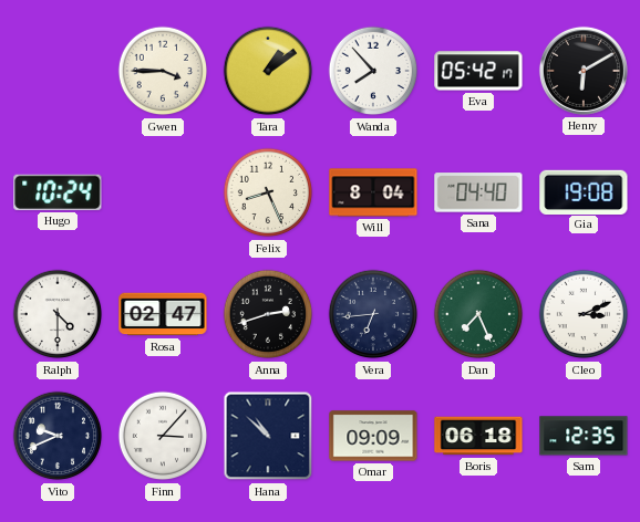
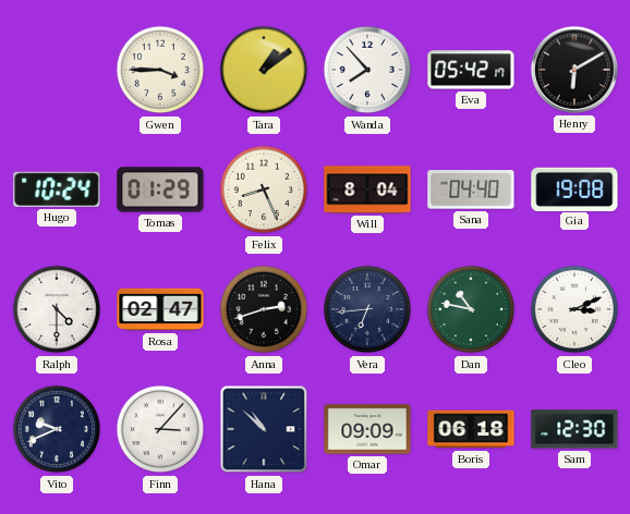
Tomas: none -> 01:29
Dan: 7:26 -> 10:47
Sam: 12:35 -> 12:30
